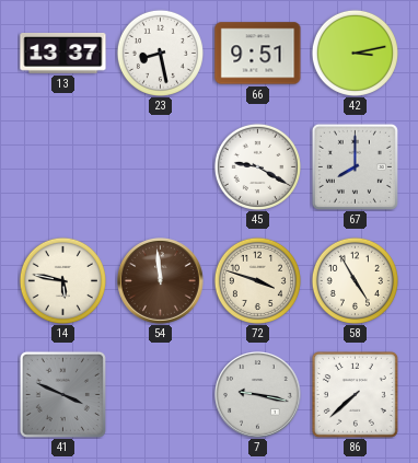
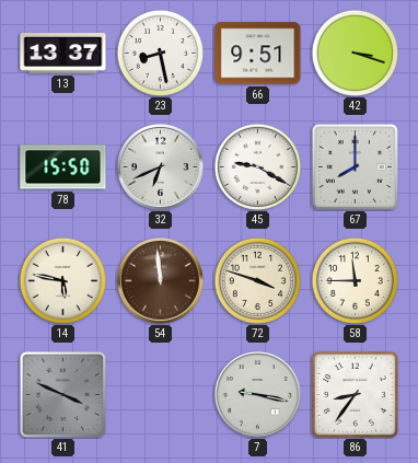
42: 3:13 -> 3:18
78: none -> 15:50
32: none -> 6:41
58: 4:55 -> 11:45
86: 7:38 -> 8:36
